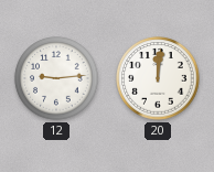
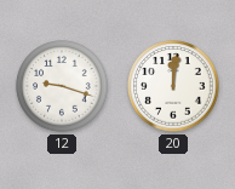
12: 9:14 -> 9:18
